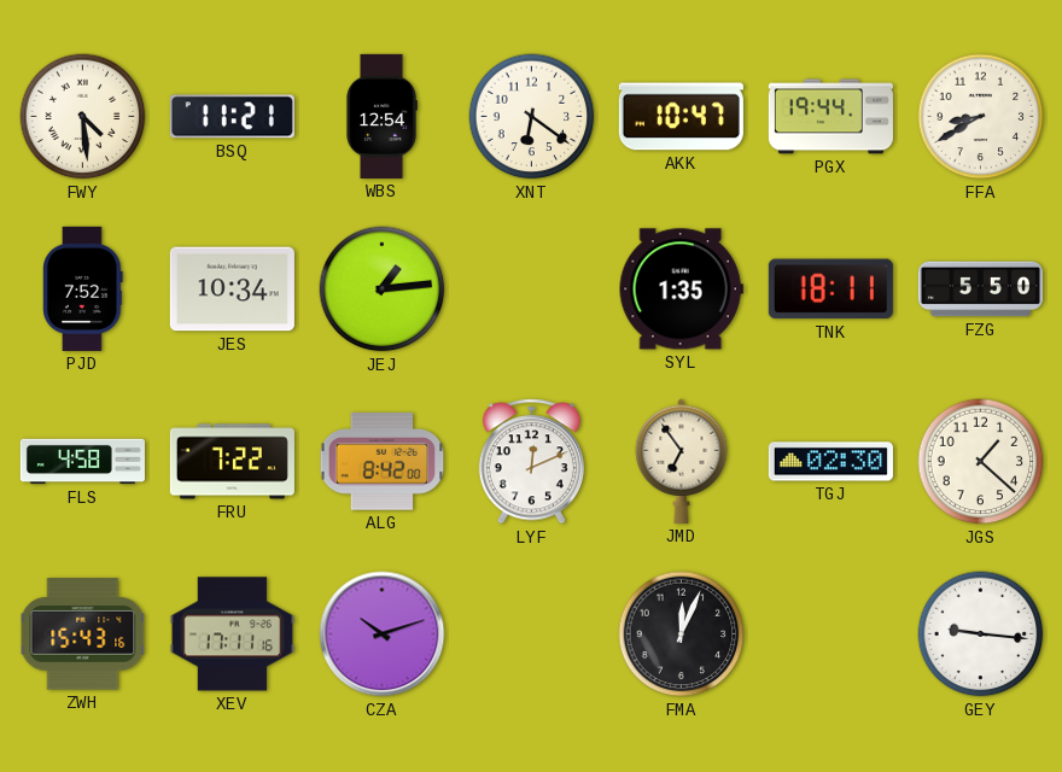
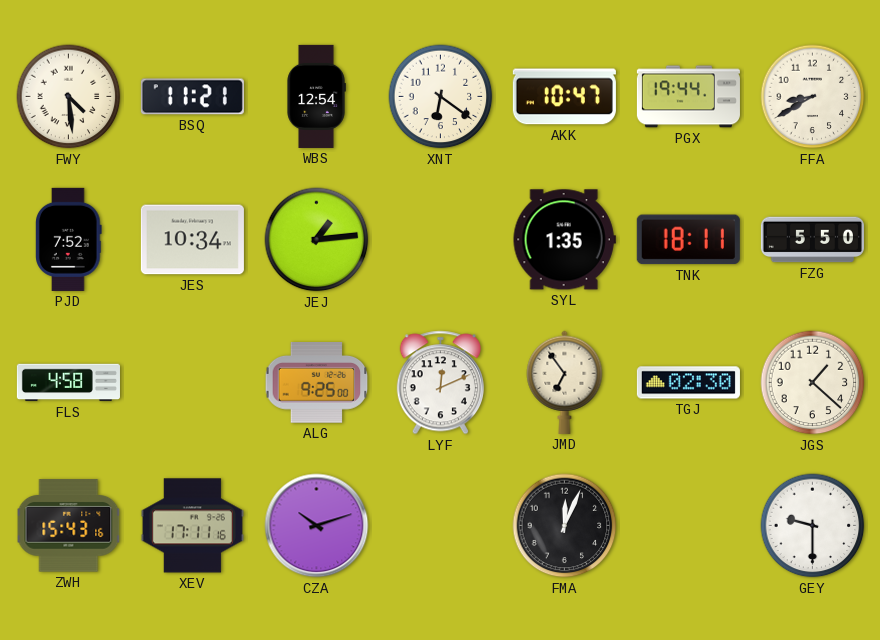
FRU: 7:22 -> none
ALG: 8:42 -> 9:25
GEY: 9:16 -> 9:30
